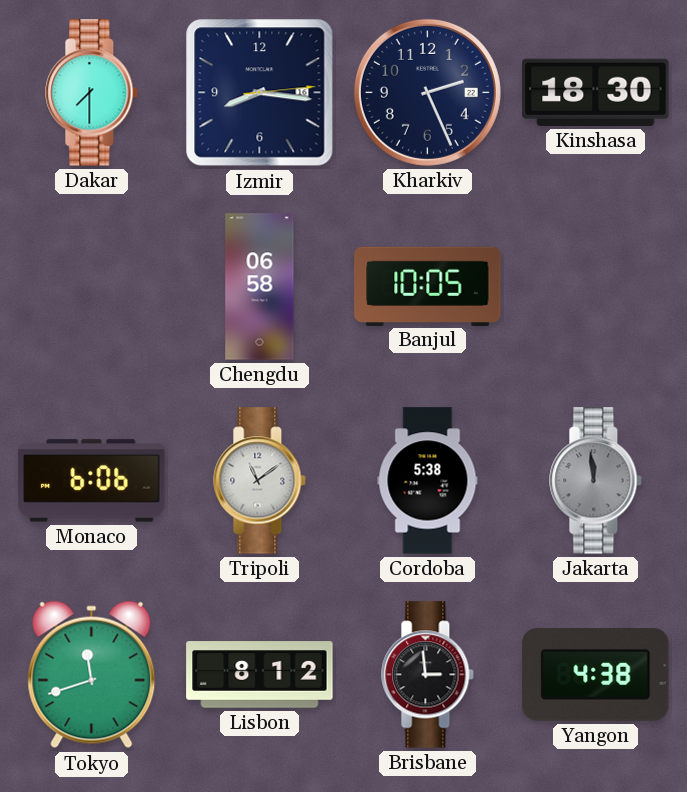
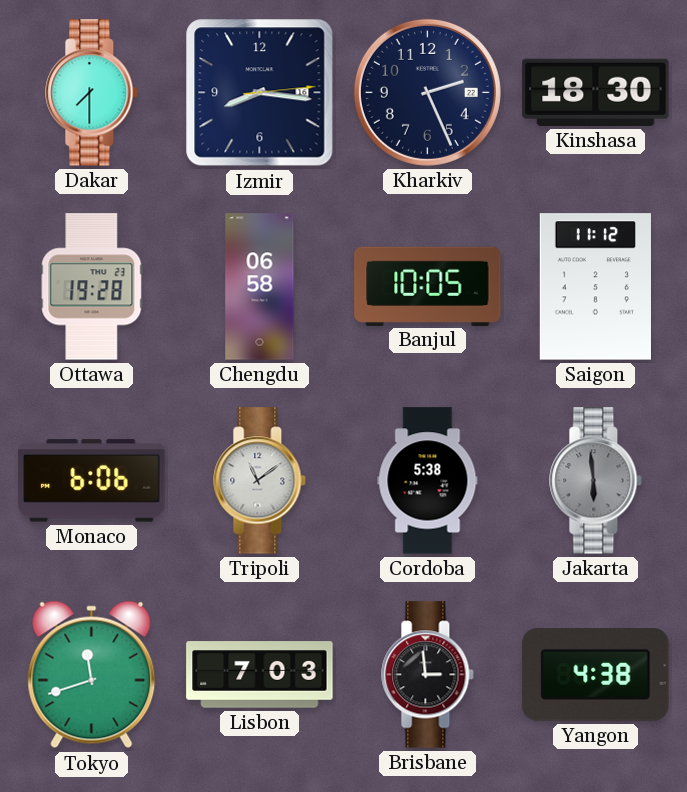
Ottawa: none -> 19:28
Saigon: none -> 11:12
Jakarta: 11:59 -> 5:59
Lisbon: 8:12 -> 7:03
